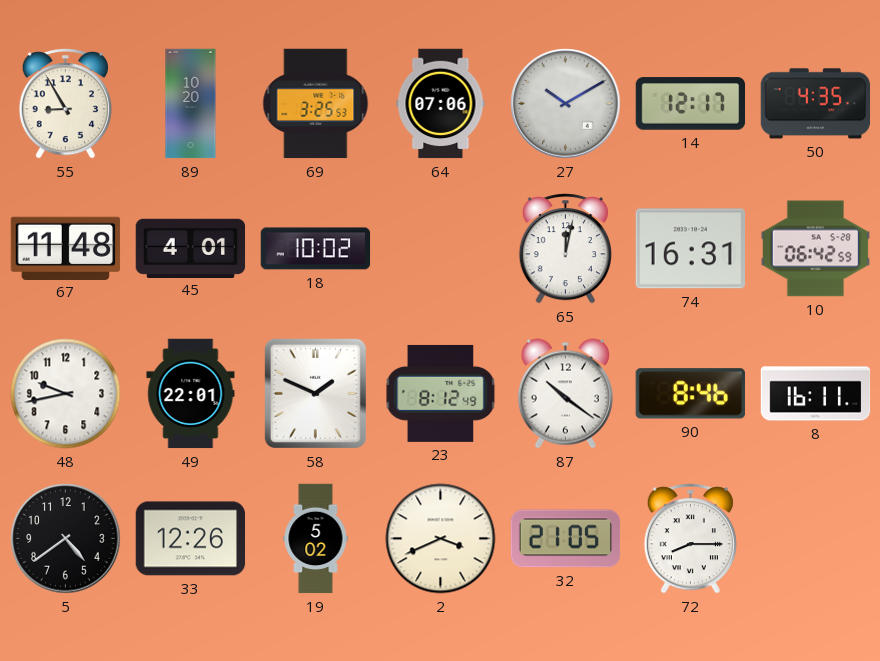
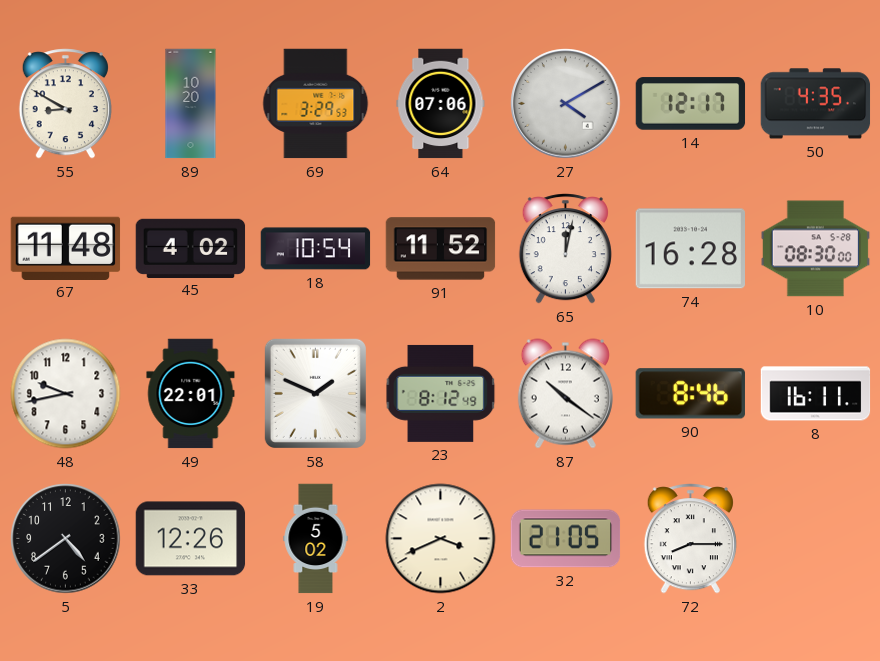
55: 8:55 -> 8:50
69: 3:25 -> 3:29
27: 10:10 -> 4:10
45: 4:01 -> 4:02
18: 10:02 -> 10:54
91: none -> 11:52
74: 16:31 -> 16:28
10: 06:42 -> 08:30
